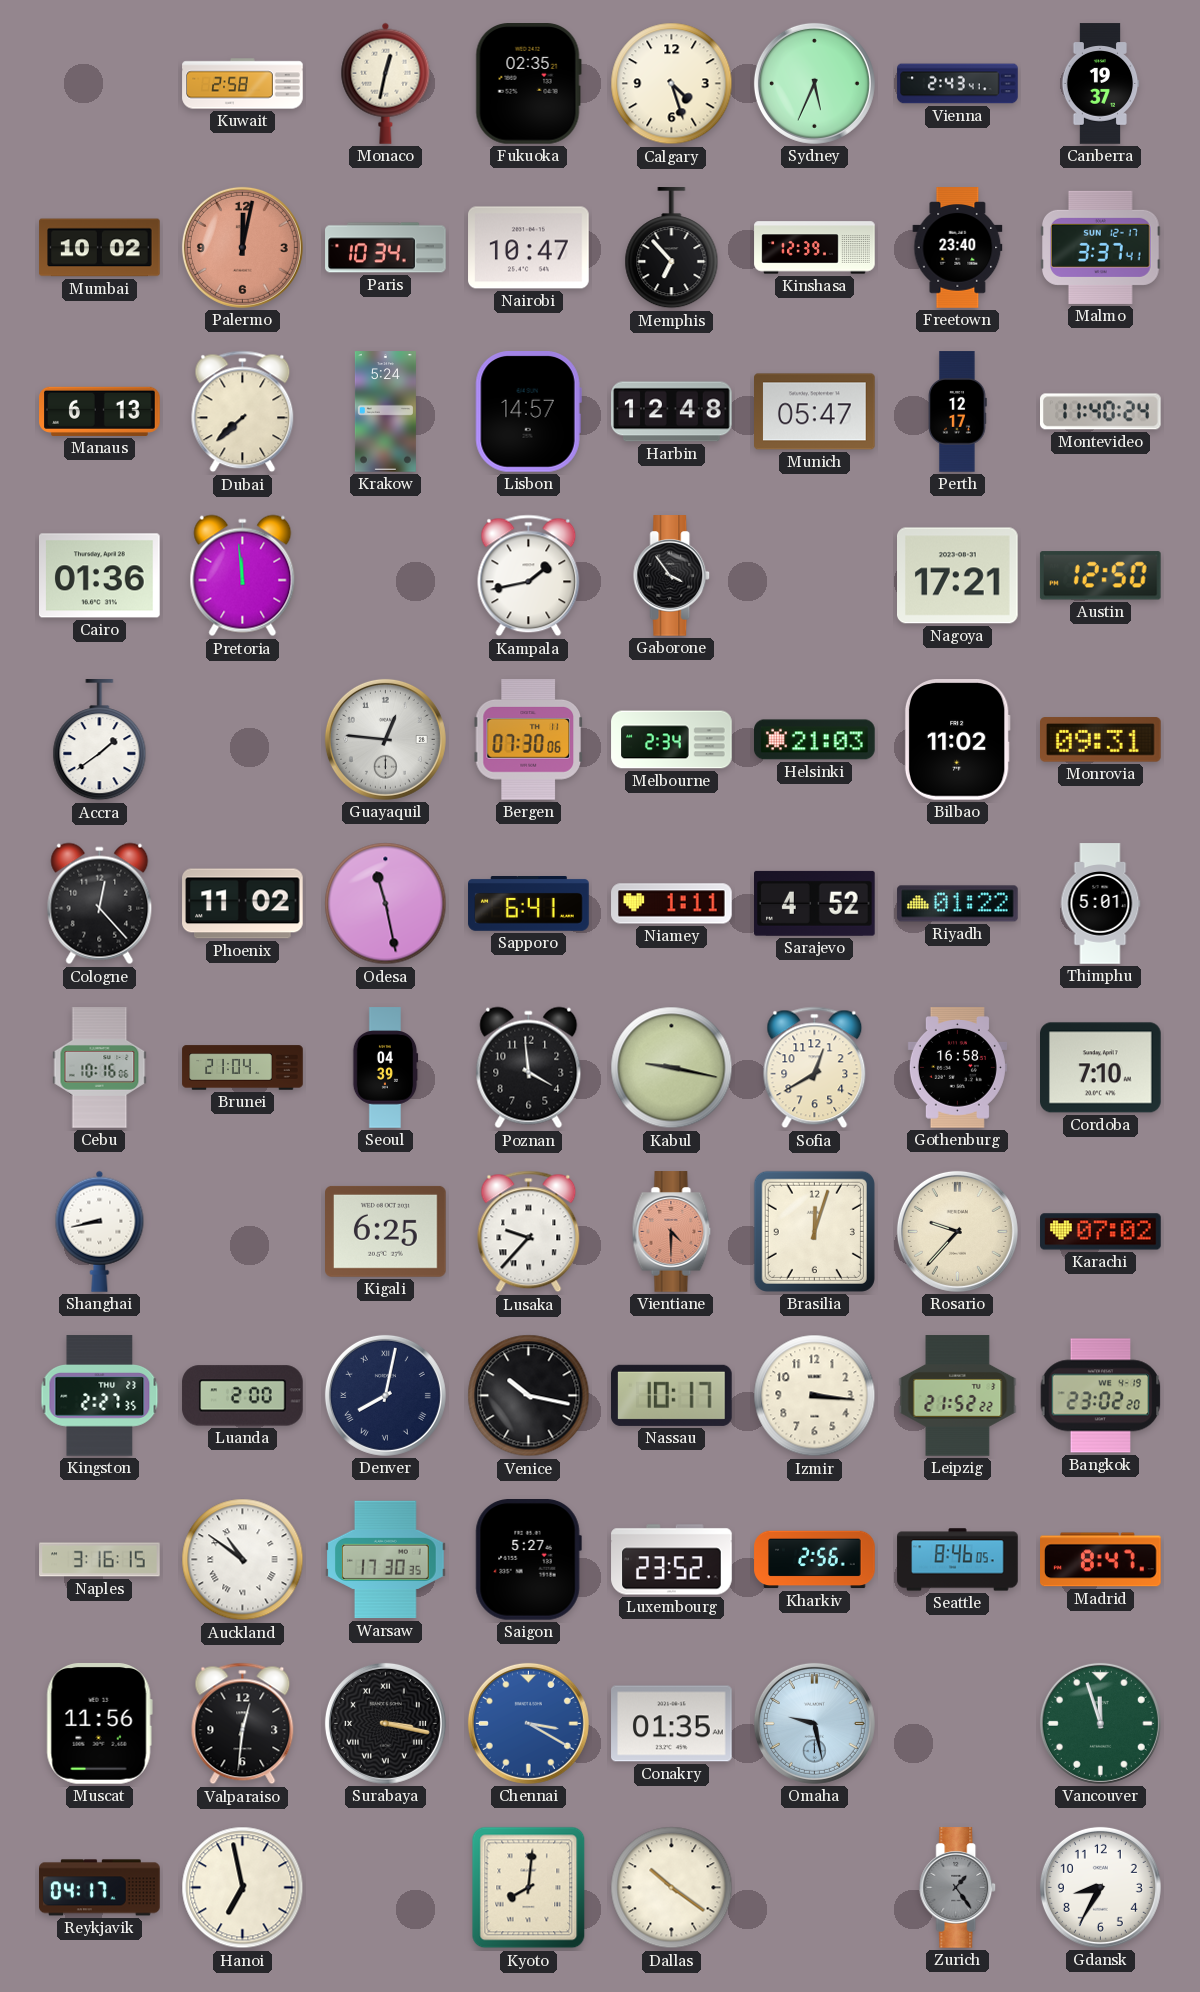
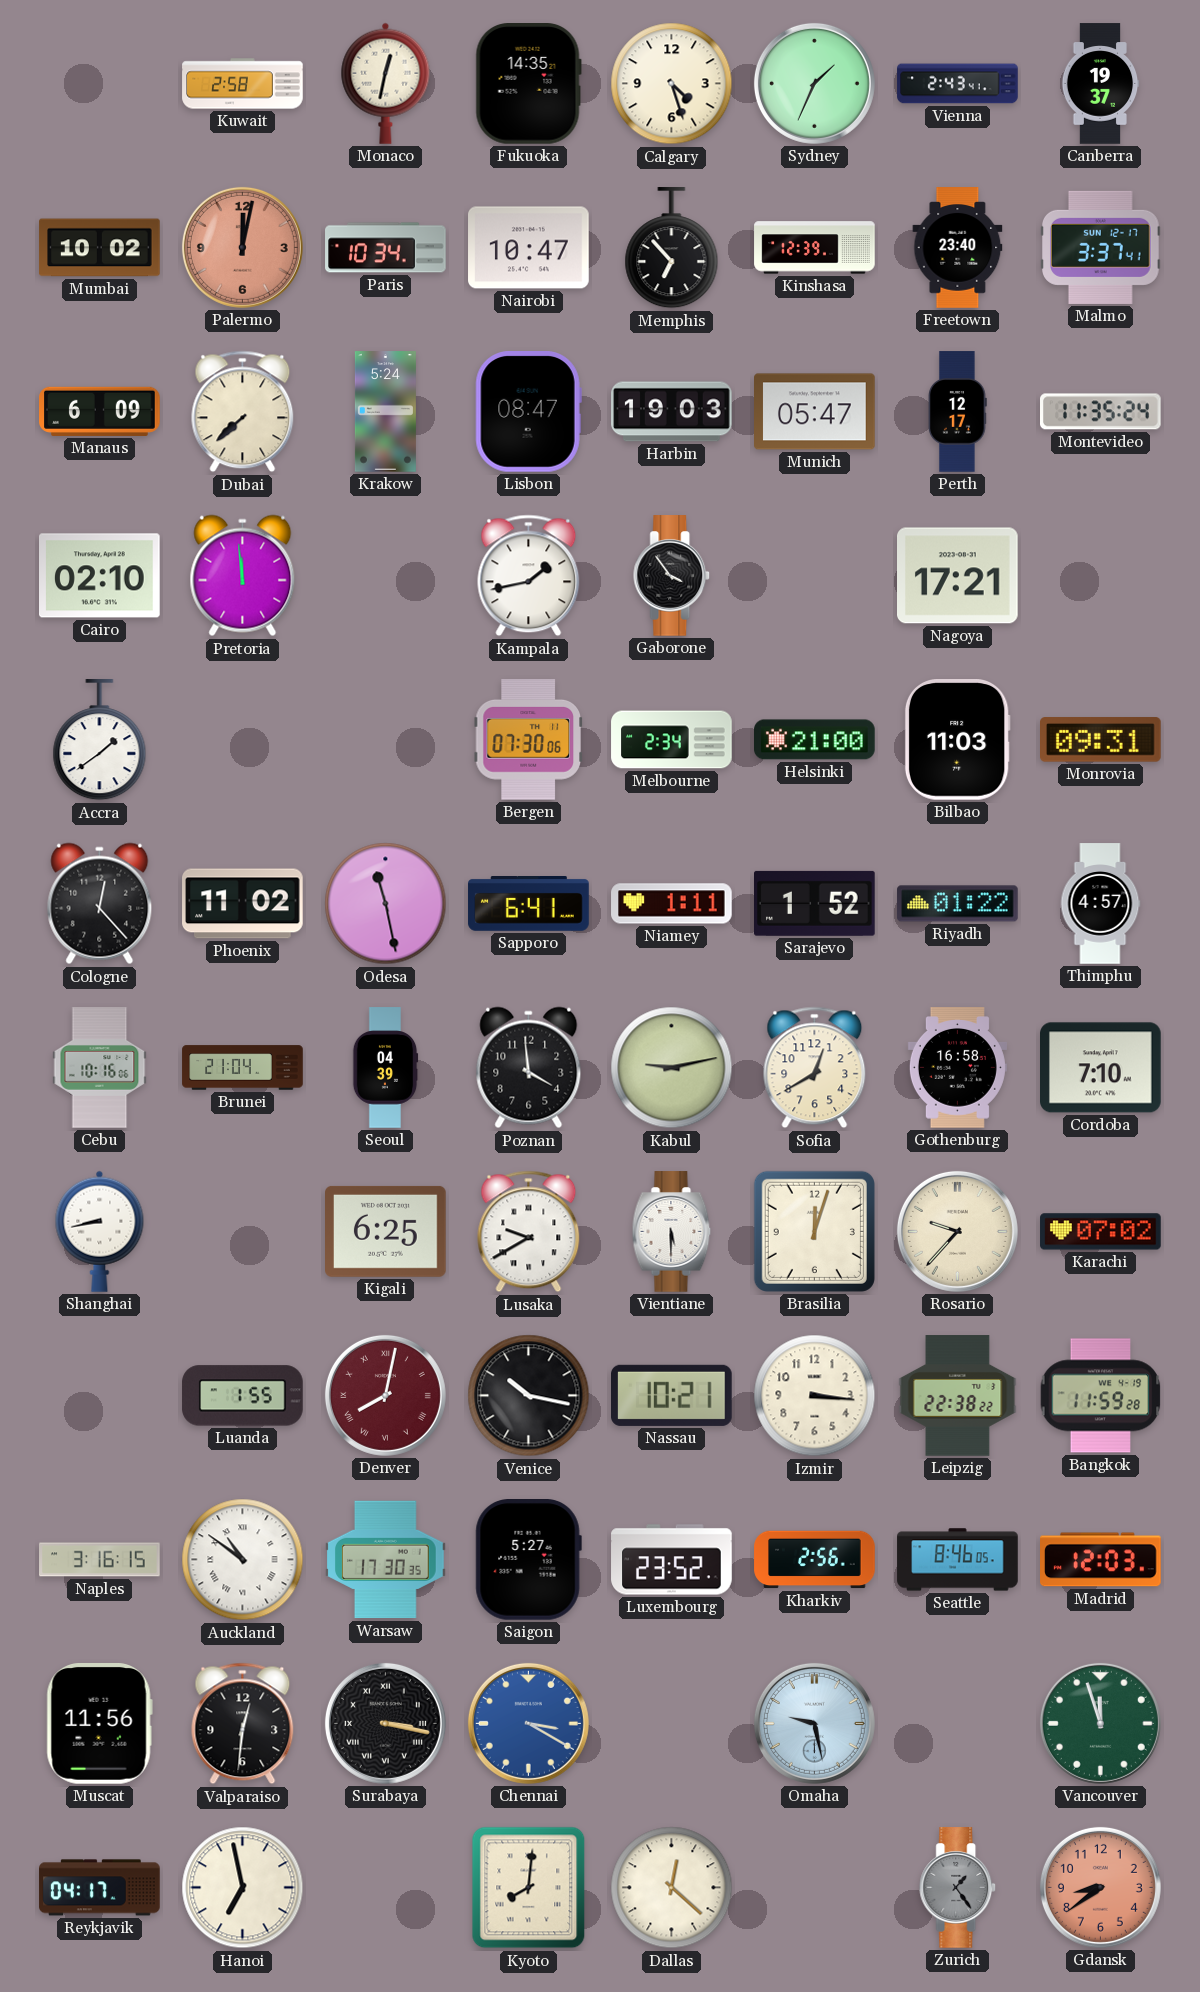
Fukuoka: 02:35 -> 14:35
Sydney: 5:34 -> 1:34
Manaus: 6:13 -> 6:09
Lisbon: 14:57 -> 08:47
Harbin: 12:48 -> 19:03
Montevideo: 11:40 -> 11:35
Cairo: 01:36 -> 02:10
Austin: 12:50 -> none
Guayaquil: 12:46 -> none
Helsinki: 21:03 -> 21:00
Bilbao: 11:02 -> 11:03
Sarajevo: 4:52 -> 1:52
Thimphu: 5:01 -> 4:57
Kabul: 9:17 -> 9:13
Lusaka: 9:37 -> 9:40
Vientiane: 4:30 -> 5:30
Vientiane dial: salmon -> white
Kingston: 2:27 -> none
Luanda: 2:00 -> 1:55
Denver dial: navy -> burgundy
Nassau: 10:17 -> 10:21
Leipzig: 21:52 -> 22:38
Bangkok: 23:02 -> 11:59
Madrid: 8:47 -> 12:03
Conakry: 01:35 -> none
Dallas: 10:21 -> 12:22
Gdansk: 8:35 -> 8:39
Gdansk dial: white -> salmon
